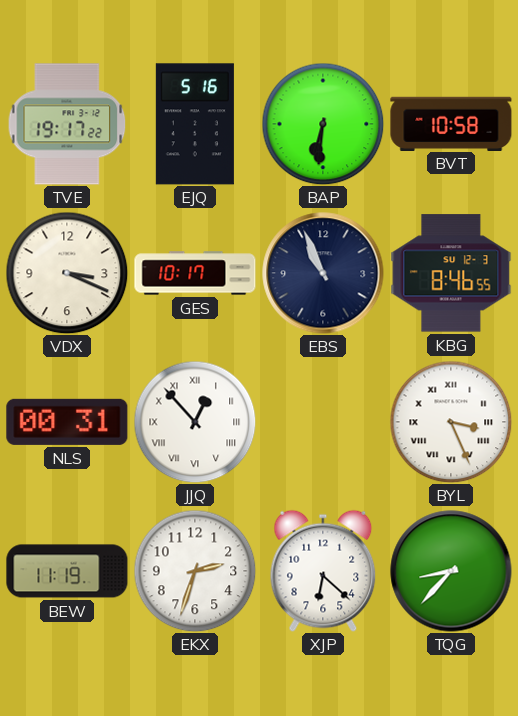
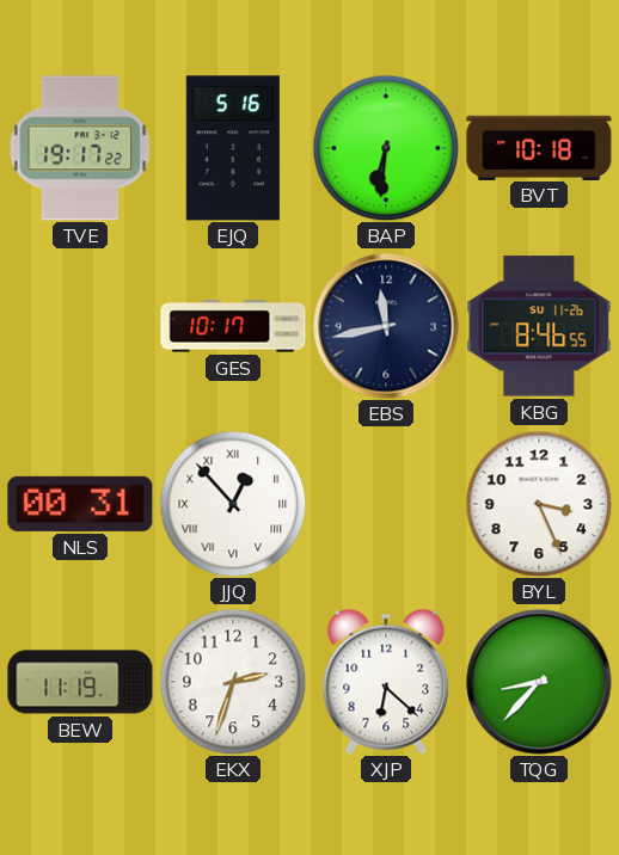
BVT: 10:58 -> 10:18
VDX: 3:19 -> none
EBS: 10:56 -> 11:43
KBG date: SU 12-3 -> SU 11-26
BYL numerals: Roman -> Arabic
